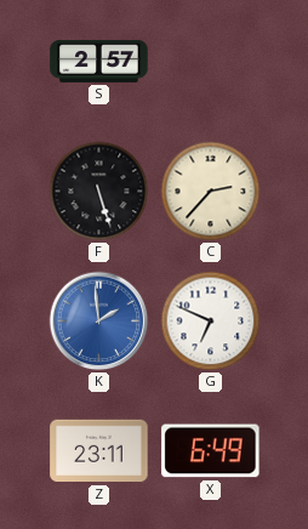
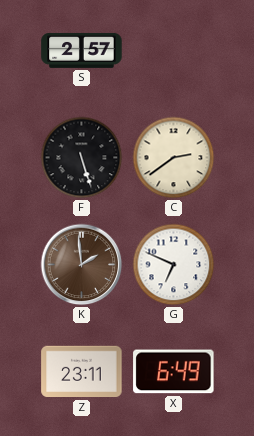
C: 2:37 -> 2:39
K dial: blue -> brown
